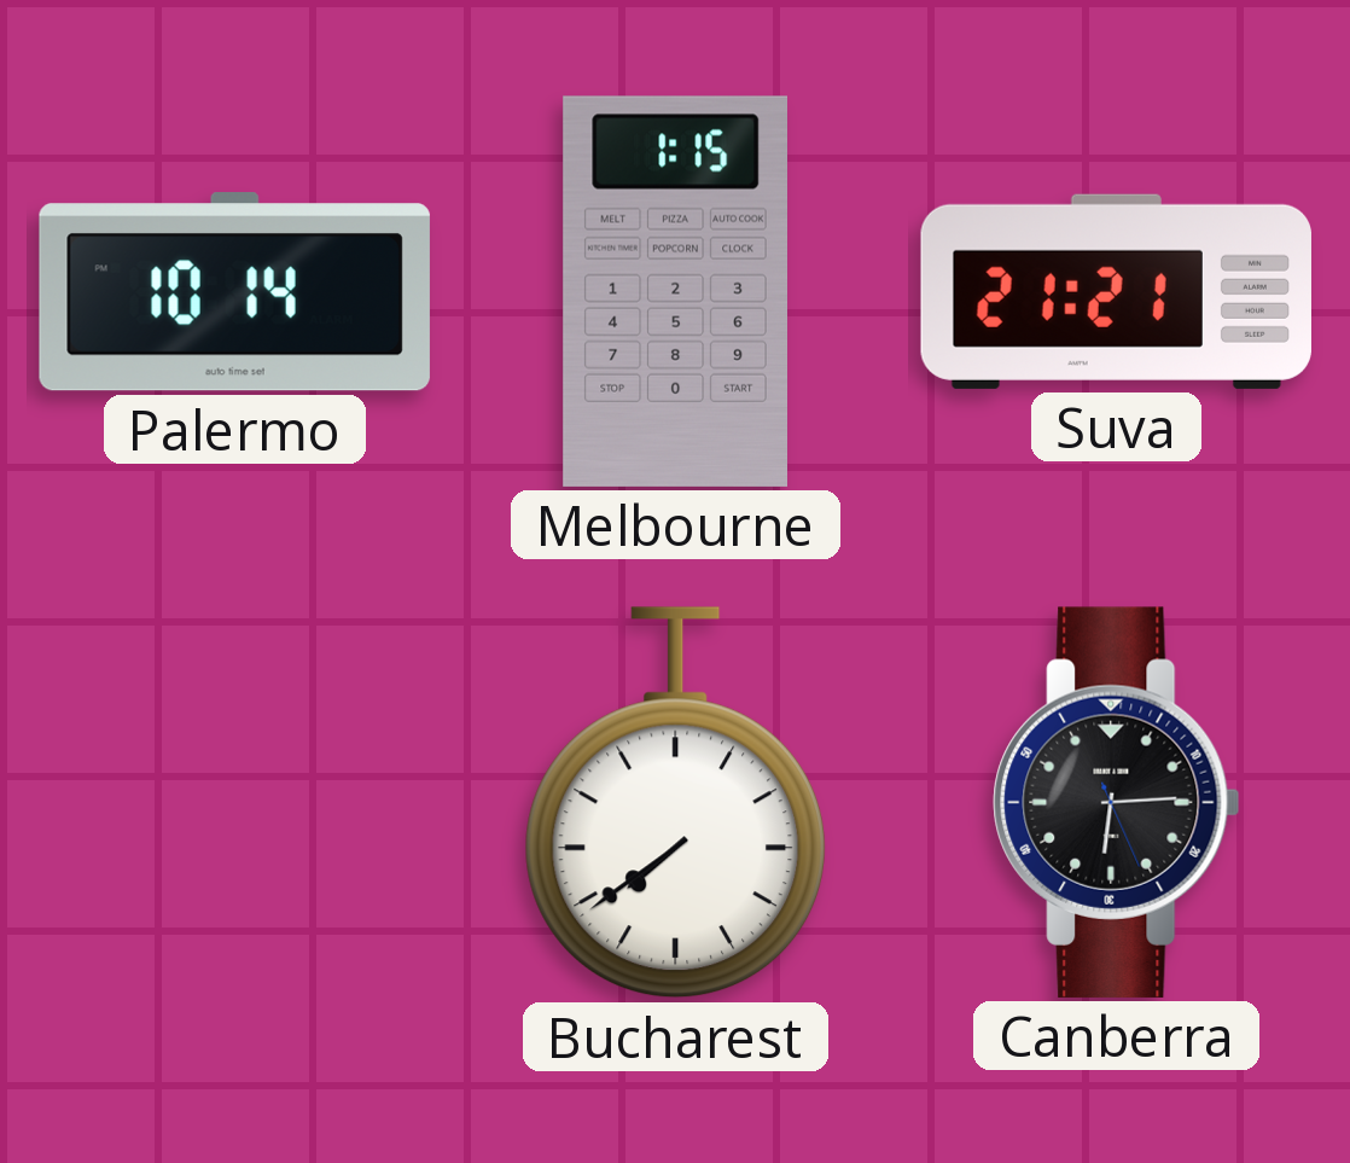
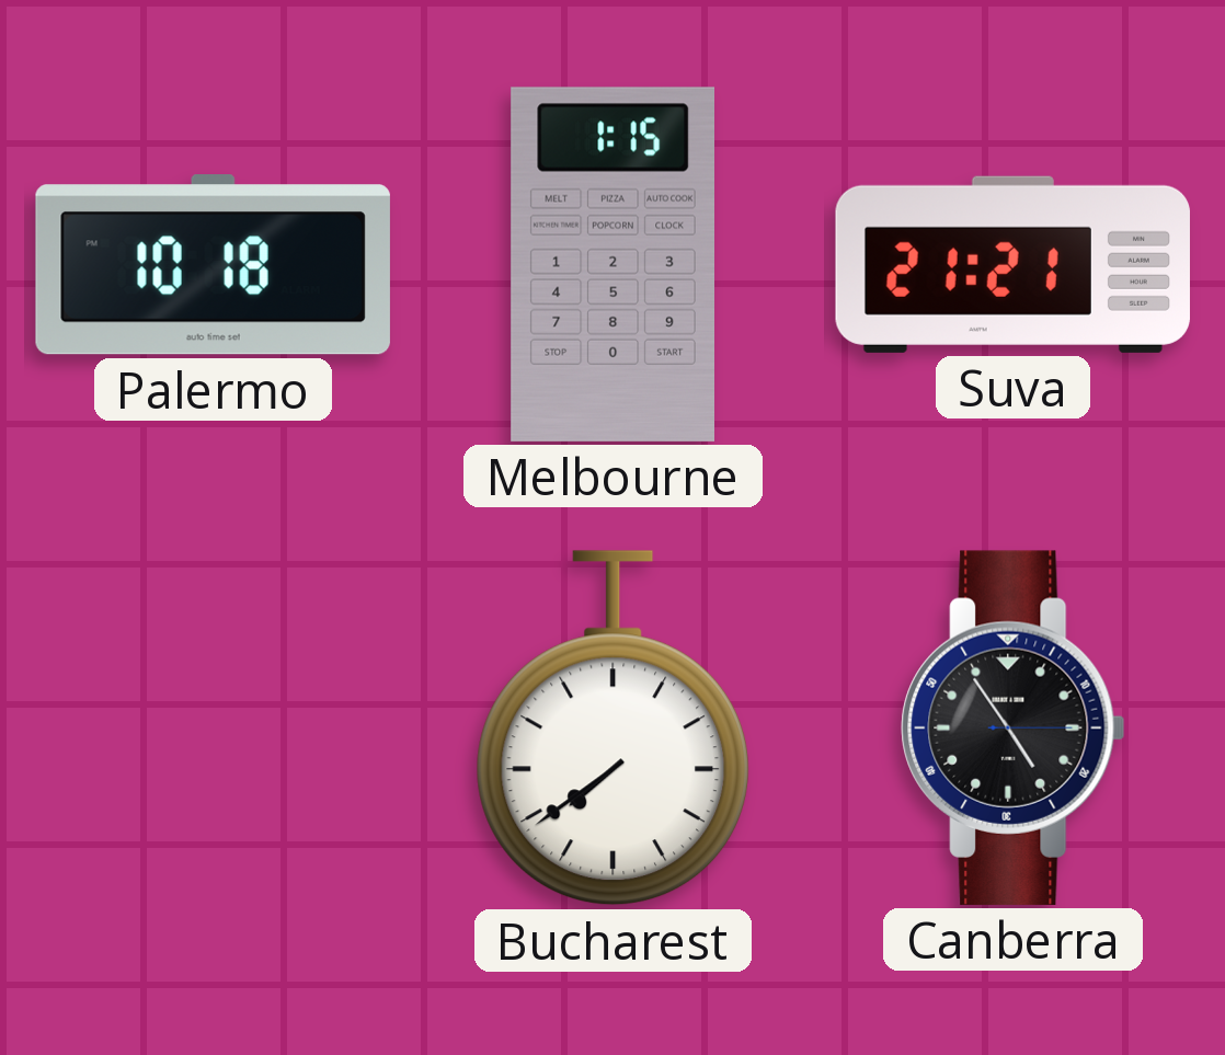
Palermo: 10:14 -> 10:18
Canberra: 6:14 -> 4:54
